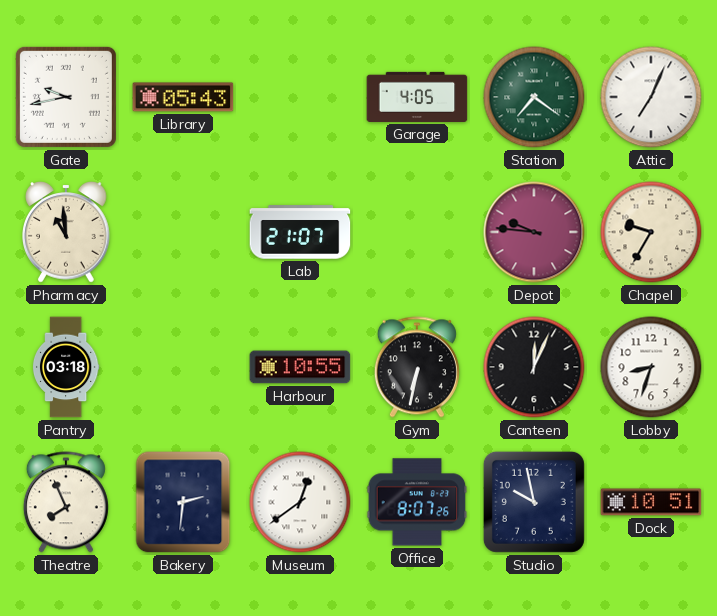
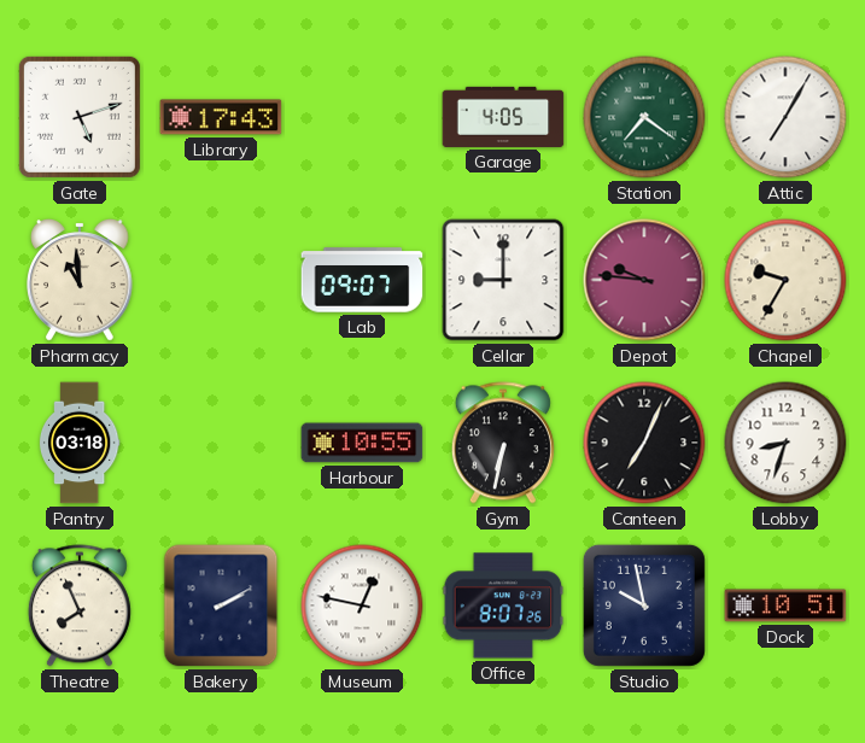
Gate: 9:43 -> 5:12
Library: 05:43 -> 17:43
Attic: 7:04 -> 7:05
Lab: 21:07 -> 09:07
Cellar: none -> 9:00
Canteen: 12:04 -> 7:04
Bakery: 2:31 -> 2:10
Museum: 12:39 -> 12:47
